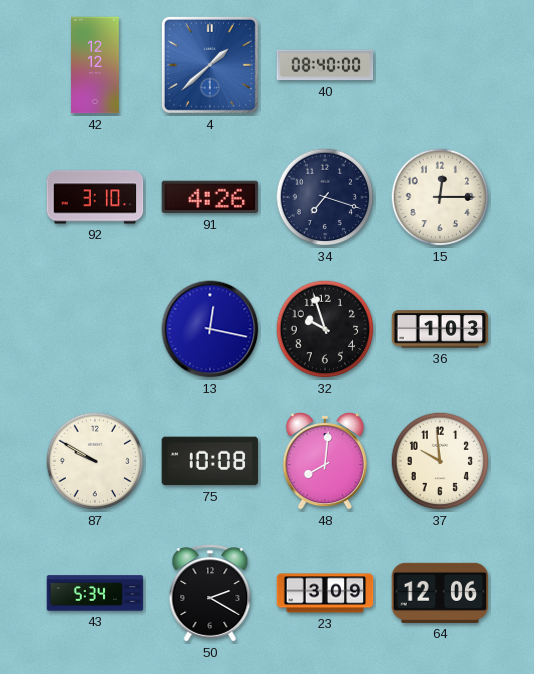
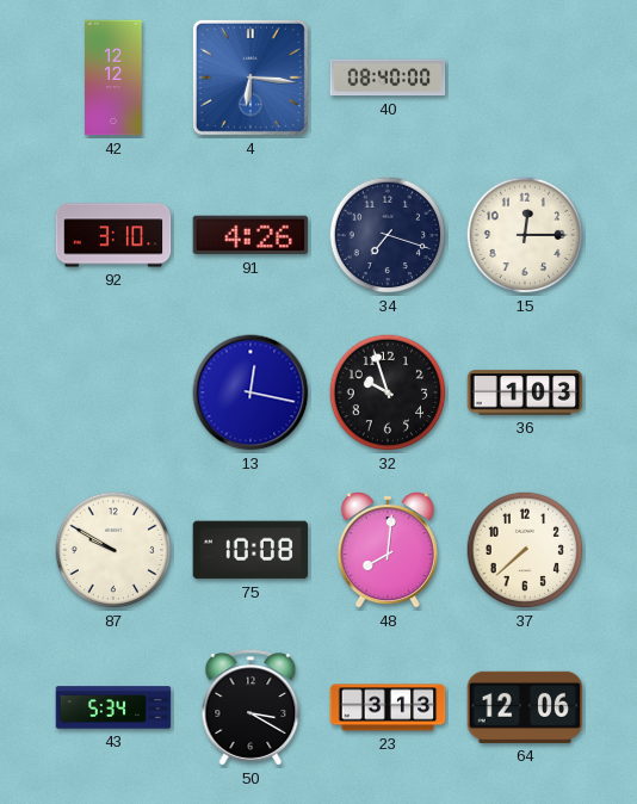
4: 1:38 -> 6:16
37: 9:59 -> 7:38
50: 2:20 -> 3:20
23: 3:09 -> 3:13
